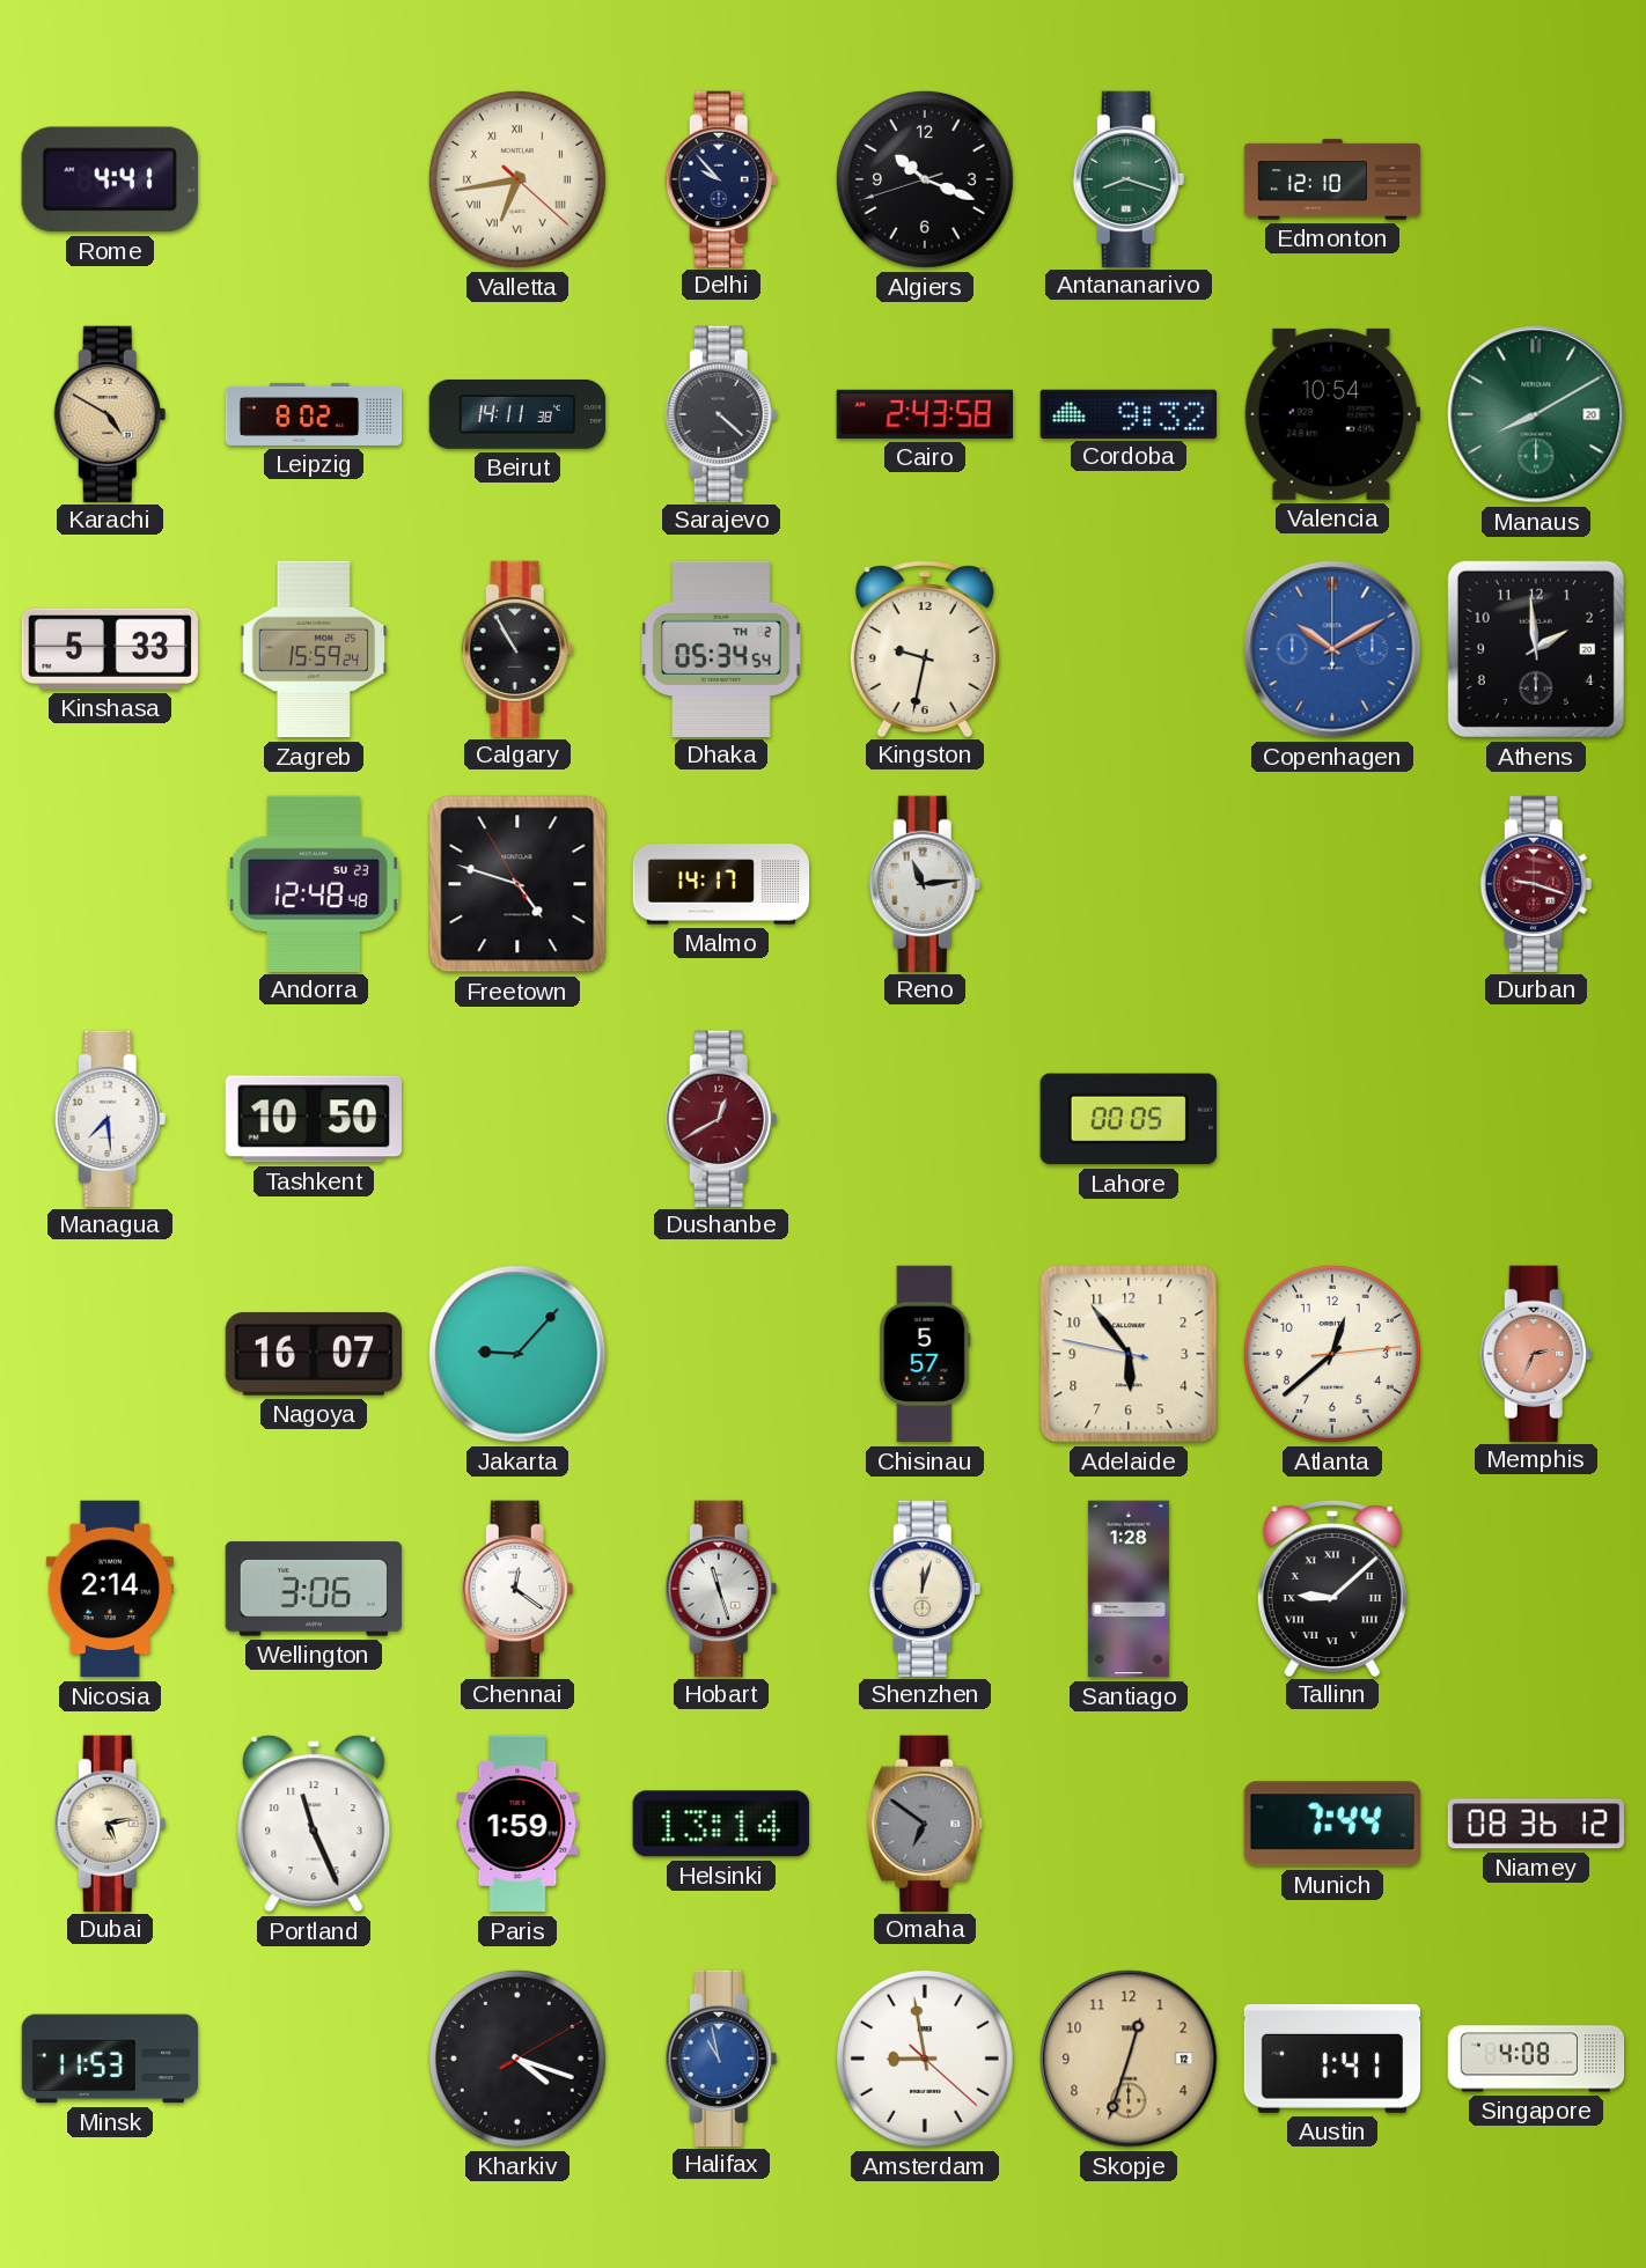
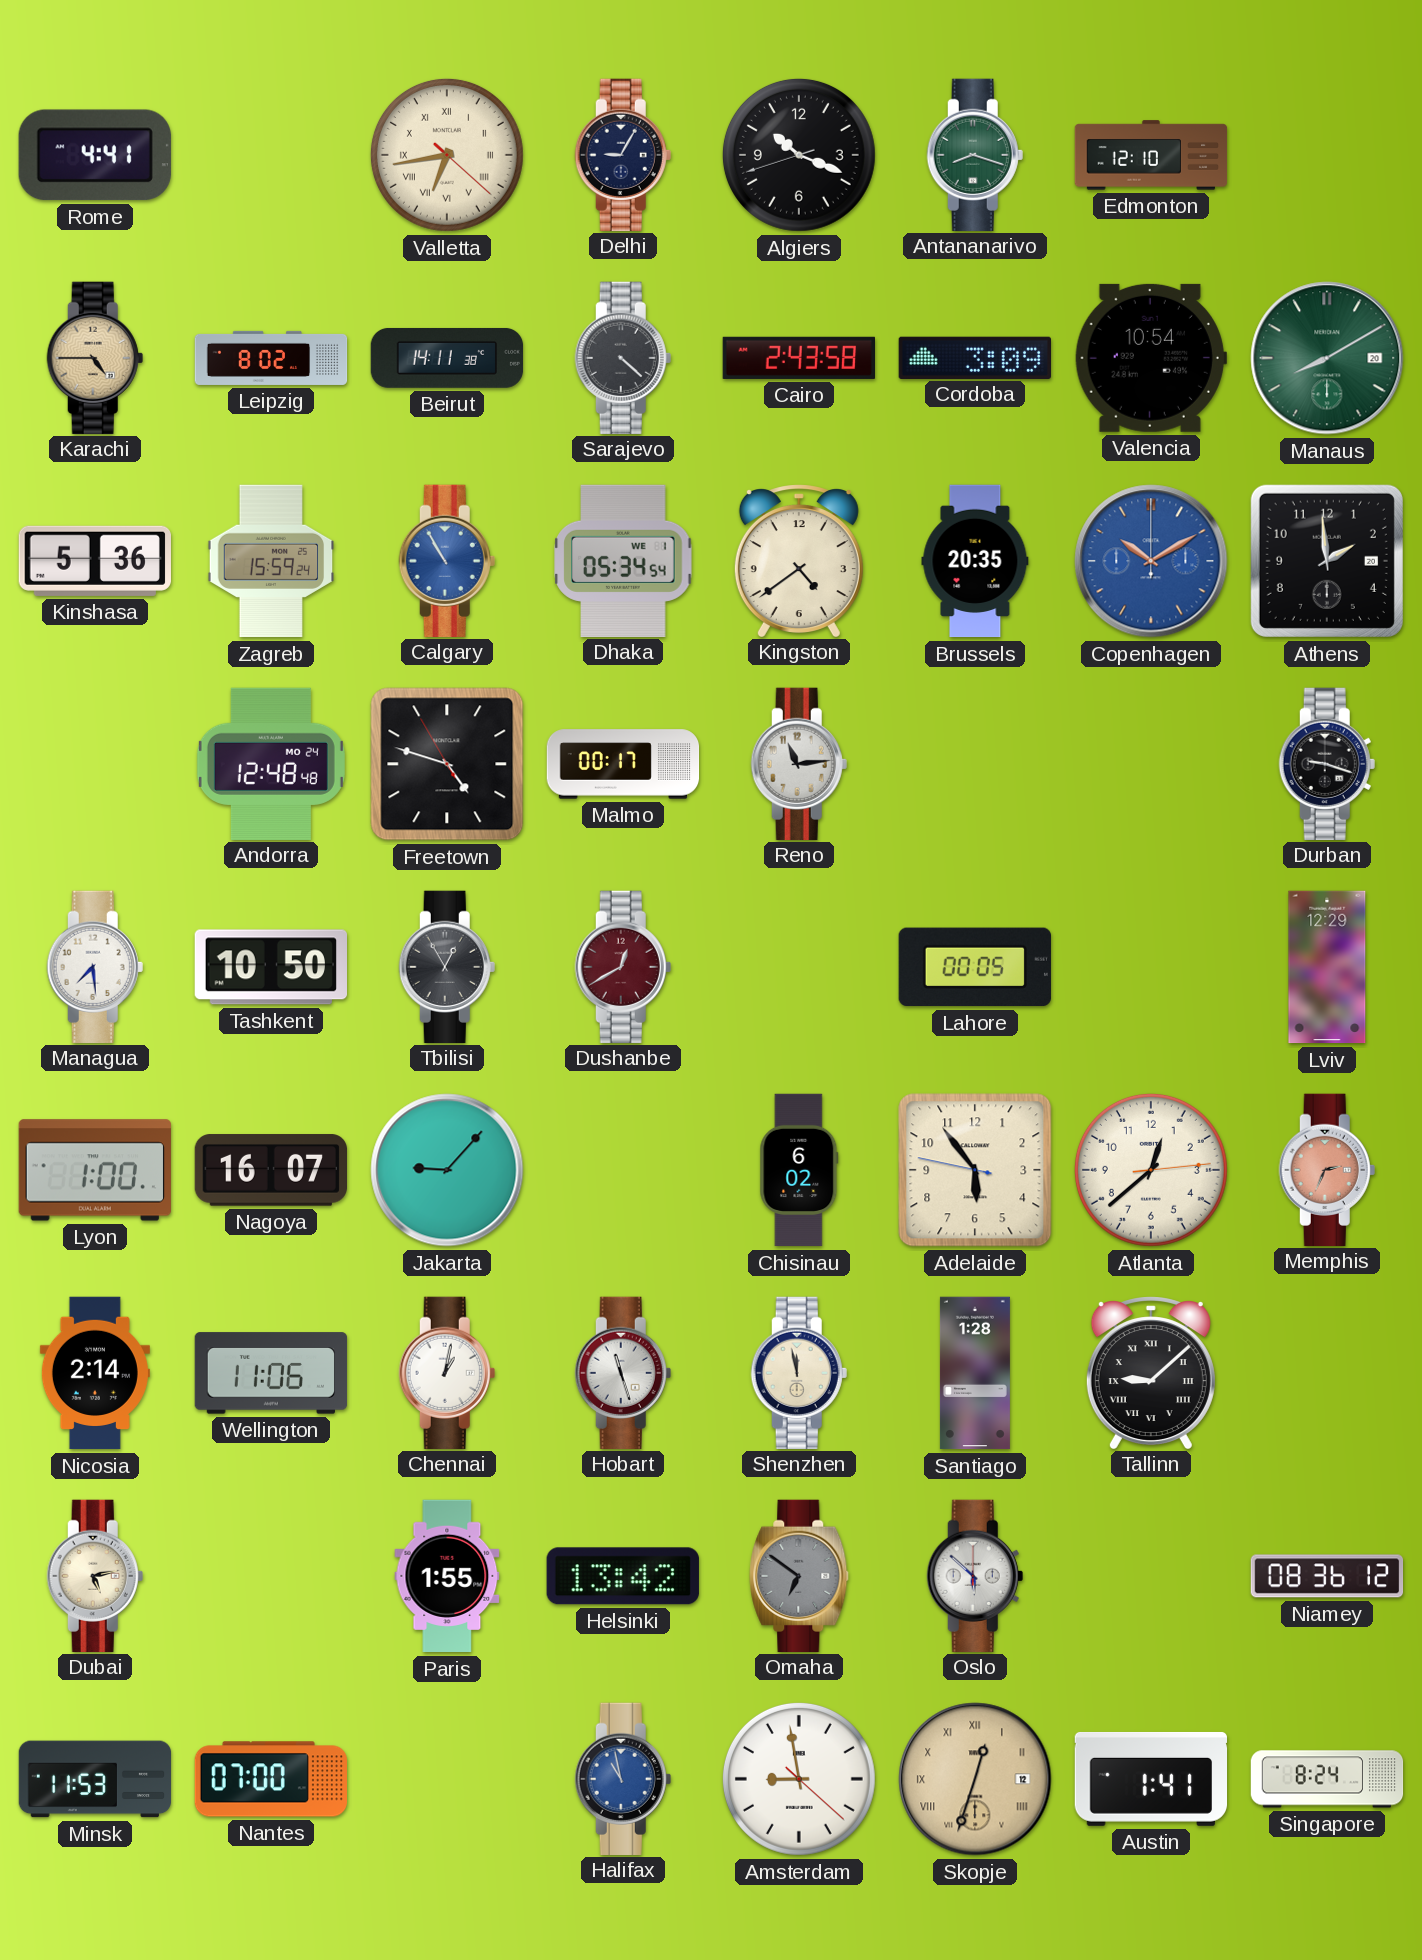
Delhi: 9:53 -> 9:05
Karachi: 4:50 -> 4:45
Cordoba: 9:32 -> 3:09
Kinshasa: 5:33 -> 5:36
Calgary dial: black -> blue
Dhaka date: TH 2 -> WE 1
Kingston: 9:32 -> 4:39
Brussels: none -> 20:35
Andorra date: SU 23 -> MO 24
Malmo: 14:17 -> 00:17
Durban dial: burgundy -> black
Tbilisi: none -> 12:55
Lviv: none -> 12:29
Lyon: none -> 1:00
Chisinau: 5:57 -> 6:02
Wellington: 3:06 -> 11:06
Chennai: 12:21 -> 1:02
Shenzhen: 12:03 -> 11:58
Portland: 11:26 -> none
Paris: 1:59 -> 1:55
Helsinki: 13:14 -> 13:42
Oslo: none -> 5:52
Munich: 7:44 -> none
Nantes: none -> 07:00
Kharkiv: 4:18 -> none
Skopje numerals: Arabic -> Roman
Singapore: 4:08 -> 8:24
